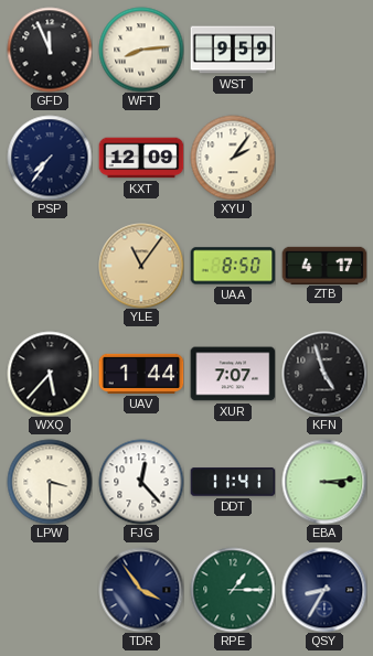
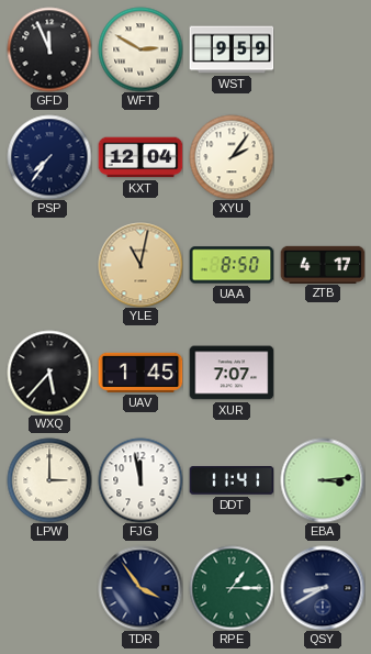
WFT: 8:14 -> 2:50
KXT: 12:09 -> 12:04
YLE: 11:06 -> 11:02
UAV: 1:44 -> 1:45
KFN: 4:57 -> none
LPW: 3:30 -> 3:00
FJG: 12:23 -> 11:58
QSY: 8:35 -> 8:40
